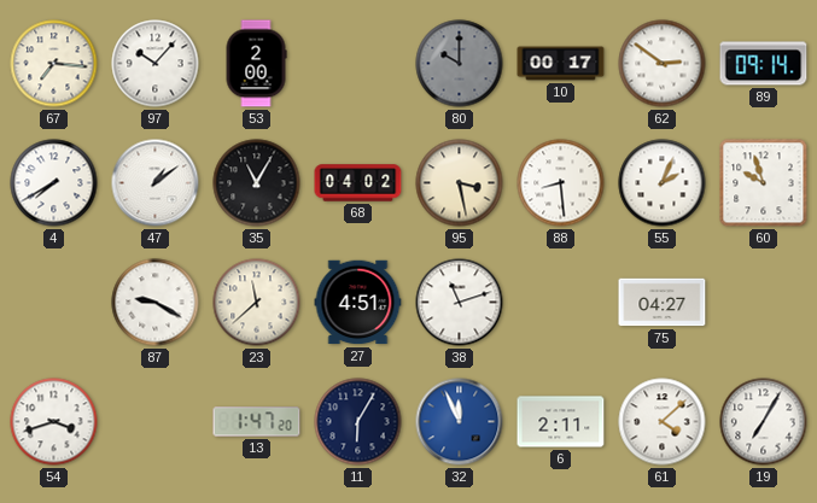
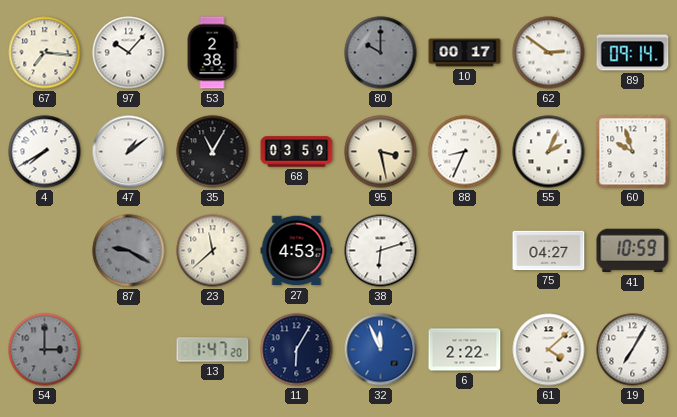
53: 2:00 -> 2:38
68: 04:02 -> 03:59
88: 8:29 -> 8:34
87 dial: white -> grey
27: 4:51 -> 4:53
38: 11:12 -> 6:12
41: none -> 10:59
54: 3:42 -> 3:00
54 dial: white -> grey
6: 2:11 -> 2:22
